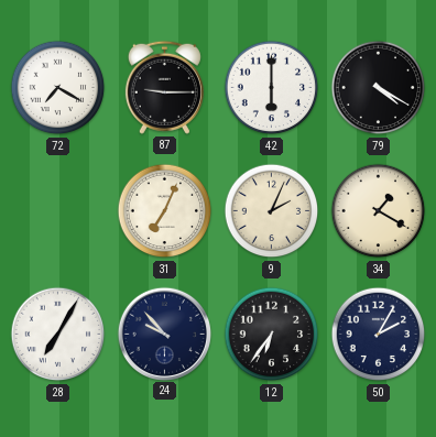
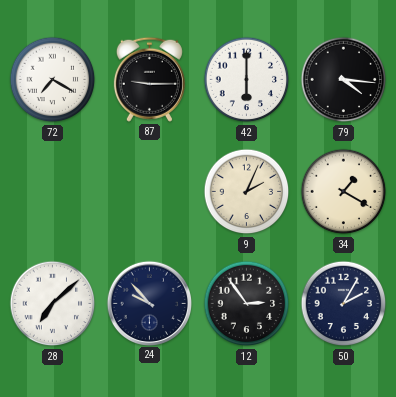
79: 4:20 -> 4:16
31: 7:04 -> none
28: 7:05 -> 7:08
12: 6:36 -> 2:54
